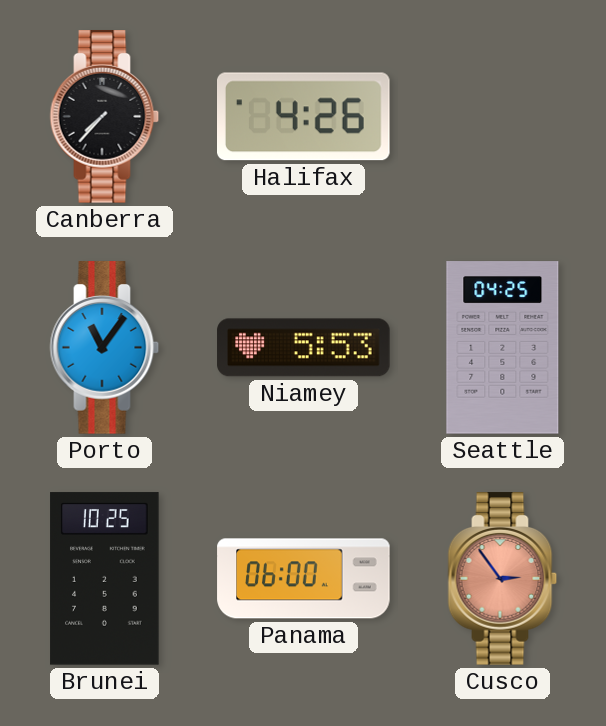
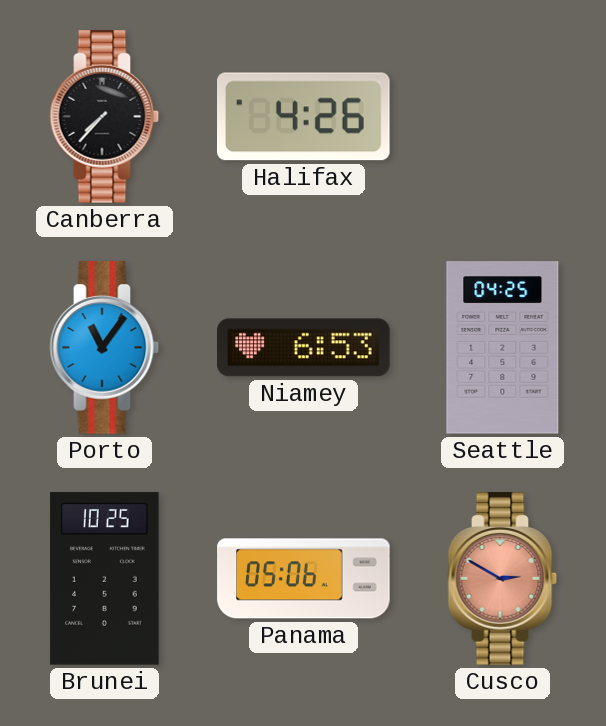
Niamey: 5:53 -> 6:53
Panama: 06:00 -> 05:06
Cusco: 2:54 -> 2:50
